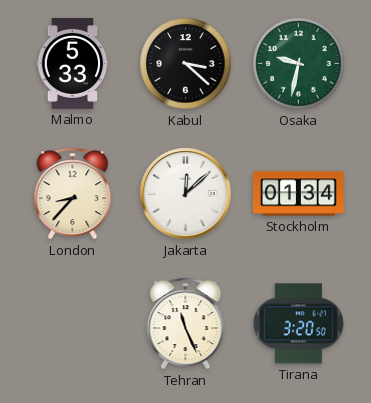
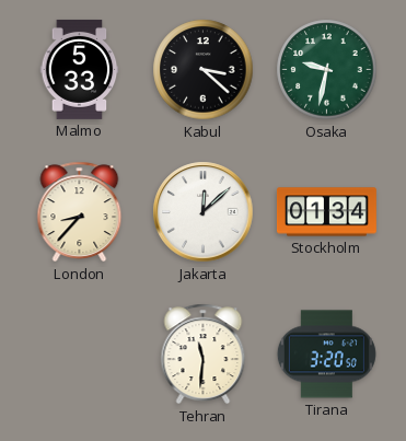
Tehran: 11:26 -> 11:31
